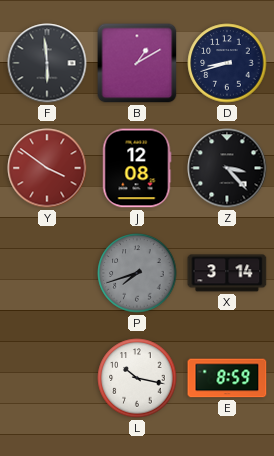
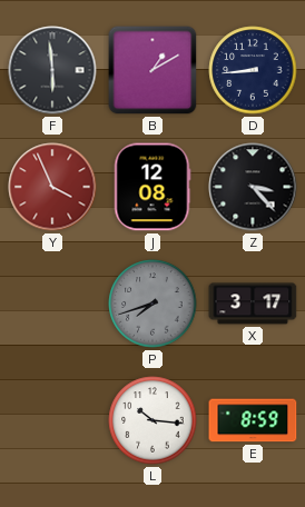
D: 8:42 -> 8:44
Y: 3:51 -> 3:56
X: 3:14 -> 3:17
L: 10:17 -> 10:16
